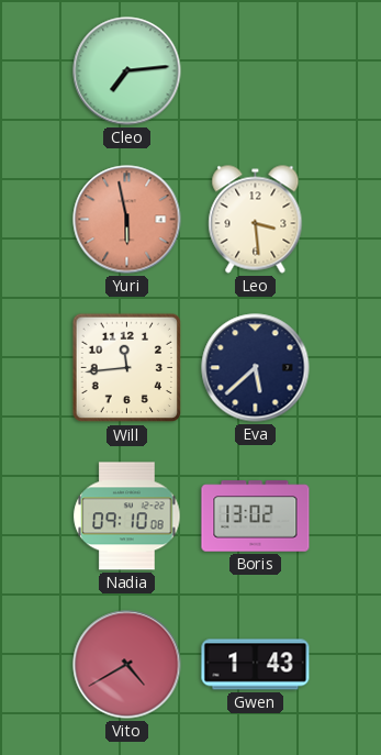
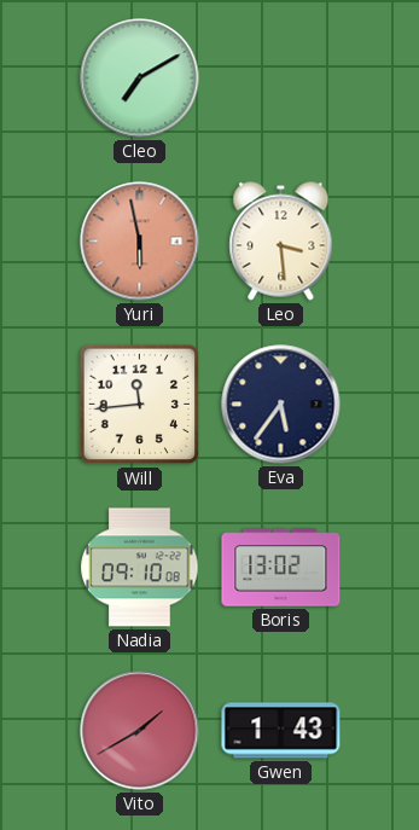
Cleo: 7:14 -> 7:10
Eva: 5:38 -> 5:36
Vito: 4:40 -> 1:40
